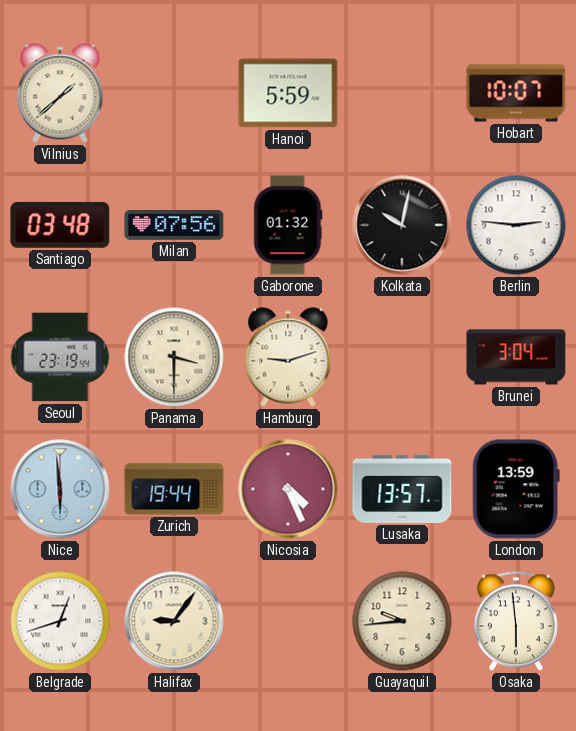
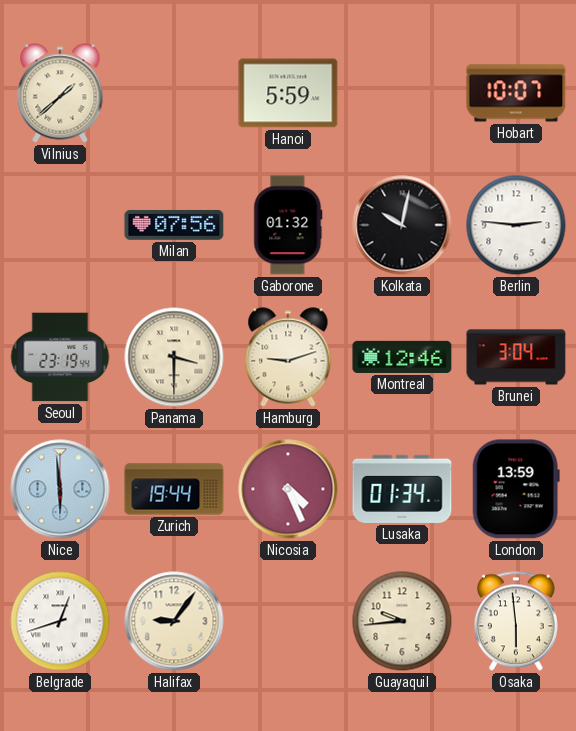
Santiago: 03:48 -> none
Montreal: none -> 12:46
Lusaka: 13:57 -> 01:34
